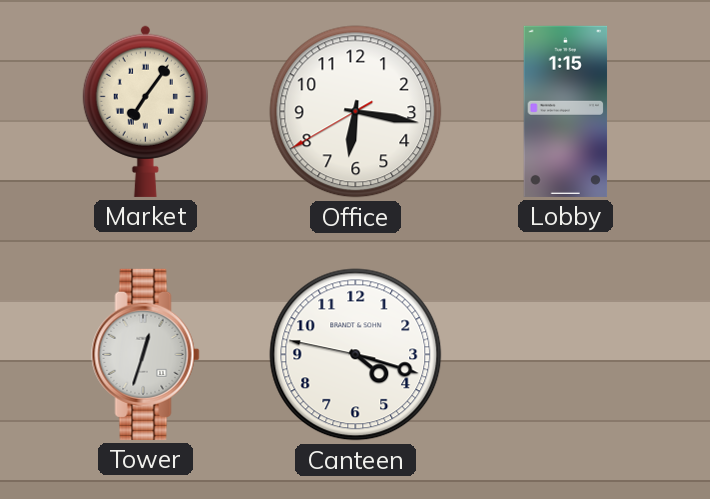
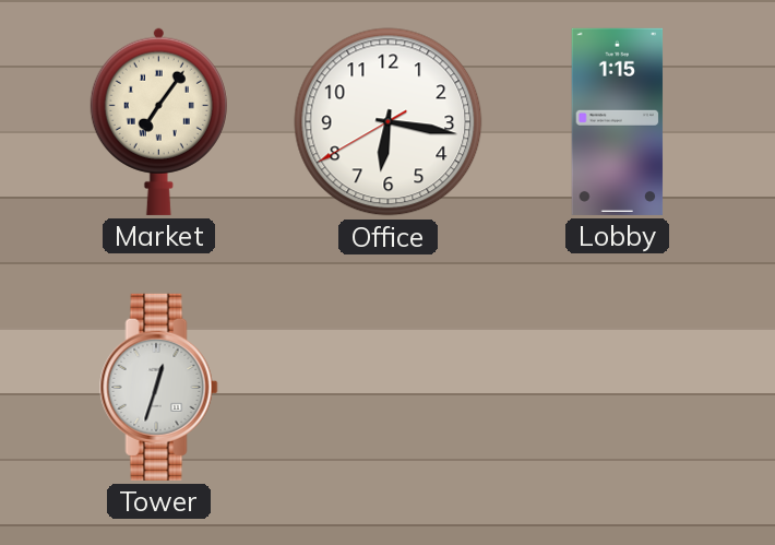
Canteen: 4:17 -> none
